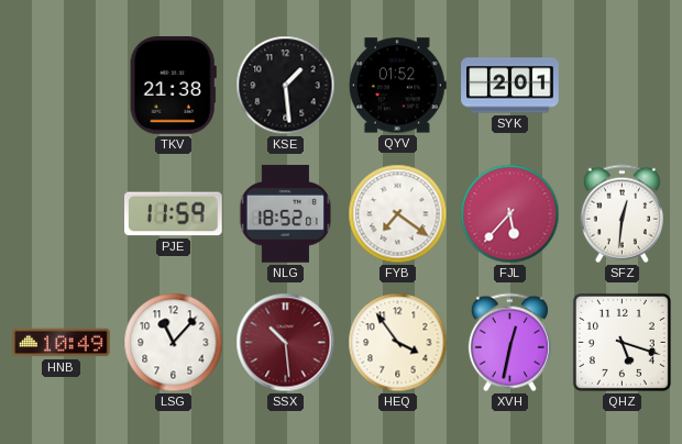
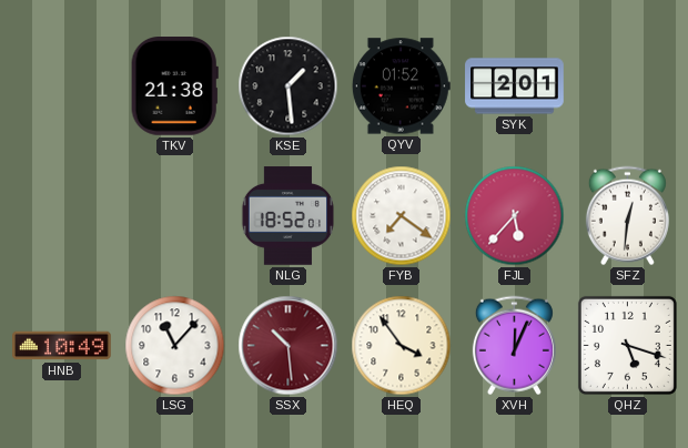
PJE: 11:59 -> none
XVH: 12:32 -> 12:04
